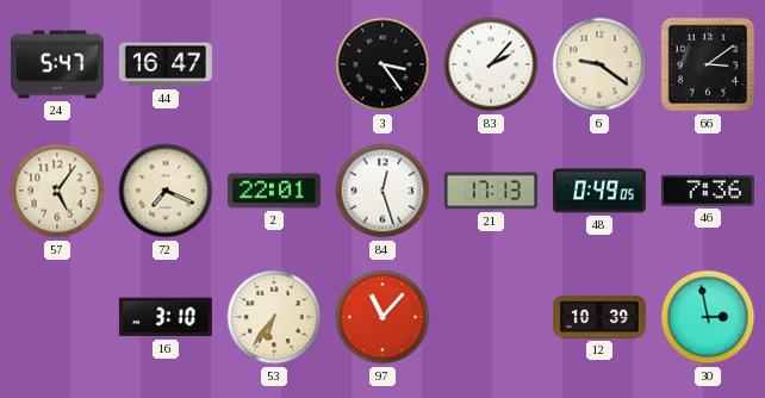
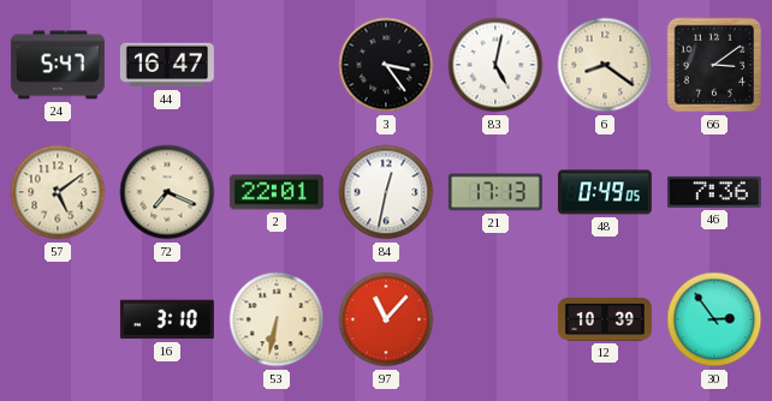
83: 2:07 -> 5:02
6: 9:21 -> 8:21
57: 5:06 -> 5:09
84: 12:27 -> 12:32
53: 6:36 -> 6:32
30: 2:58 -> 2:54
